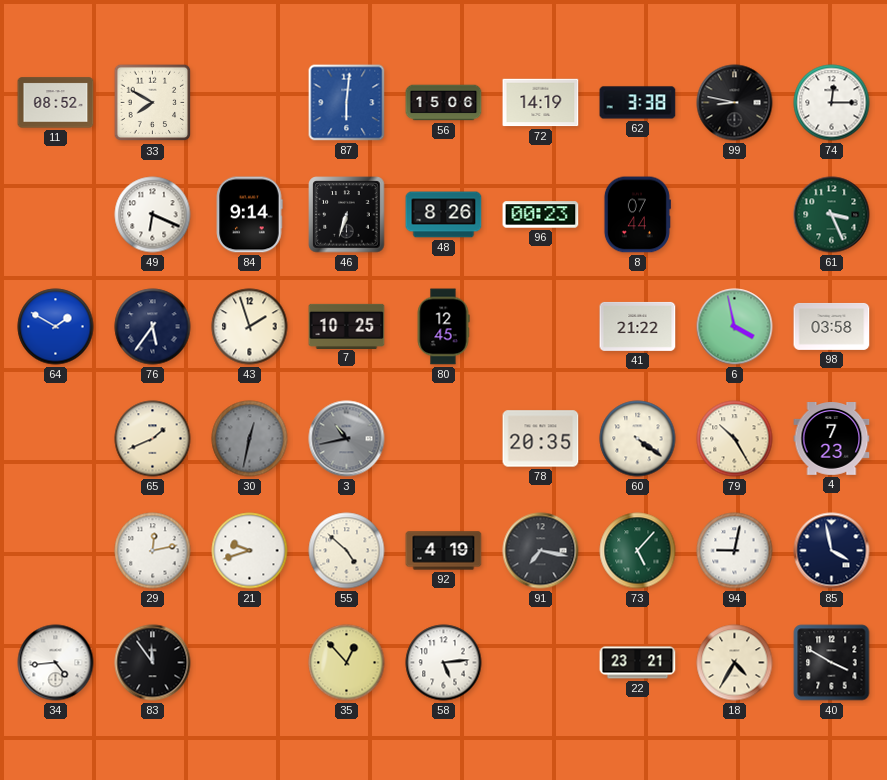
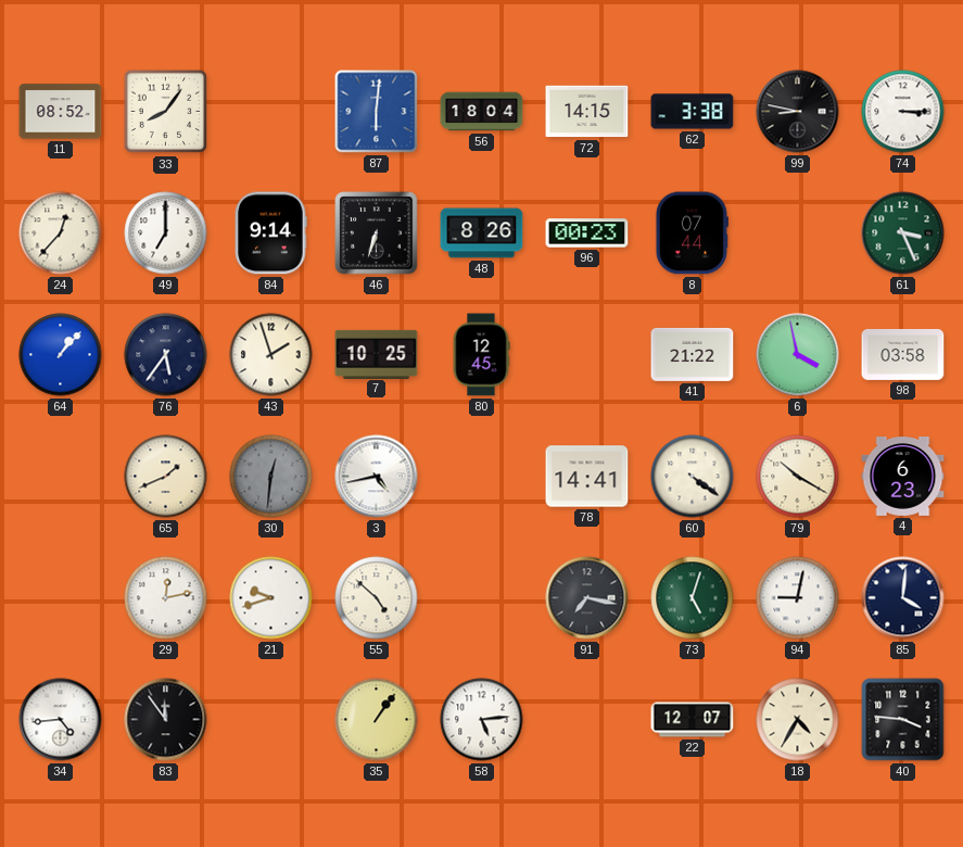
33: 7:50 -> 8:06
56: 15:06 -> 18:04
72: 14:19 -> 14:15
74: 12:15 -> 3:15
24: none -> 12:37
49: 6:19 -> 7:00
64: 1:50 -> 1:07
30: 12:32 -> 12:31
3: 10:43 -> 4:43
3 dial: grey -> white
78: 20:35 -> 14:41
79: 10:25 -> 10:20
4: 7:23 -> 6:23
92: 4:19 -> none
73: 5:07 -> 5:03
85: 3:58 -> 4:01
35: 12:53 -> 1:06
22: 23:21 -> 12:07
40: 3:50 -> 3:46
